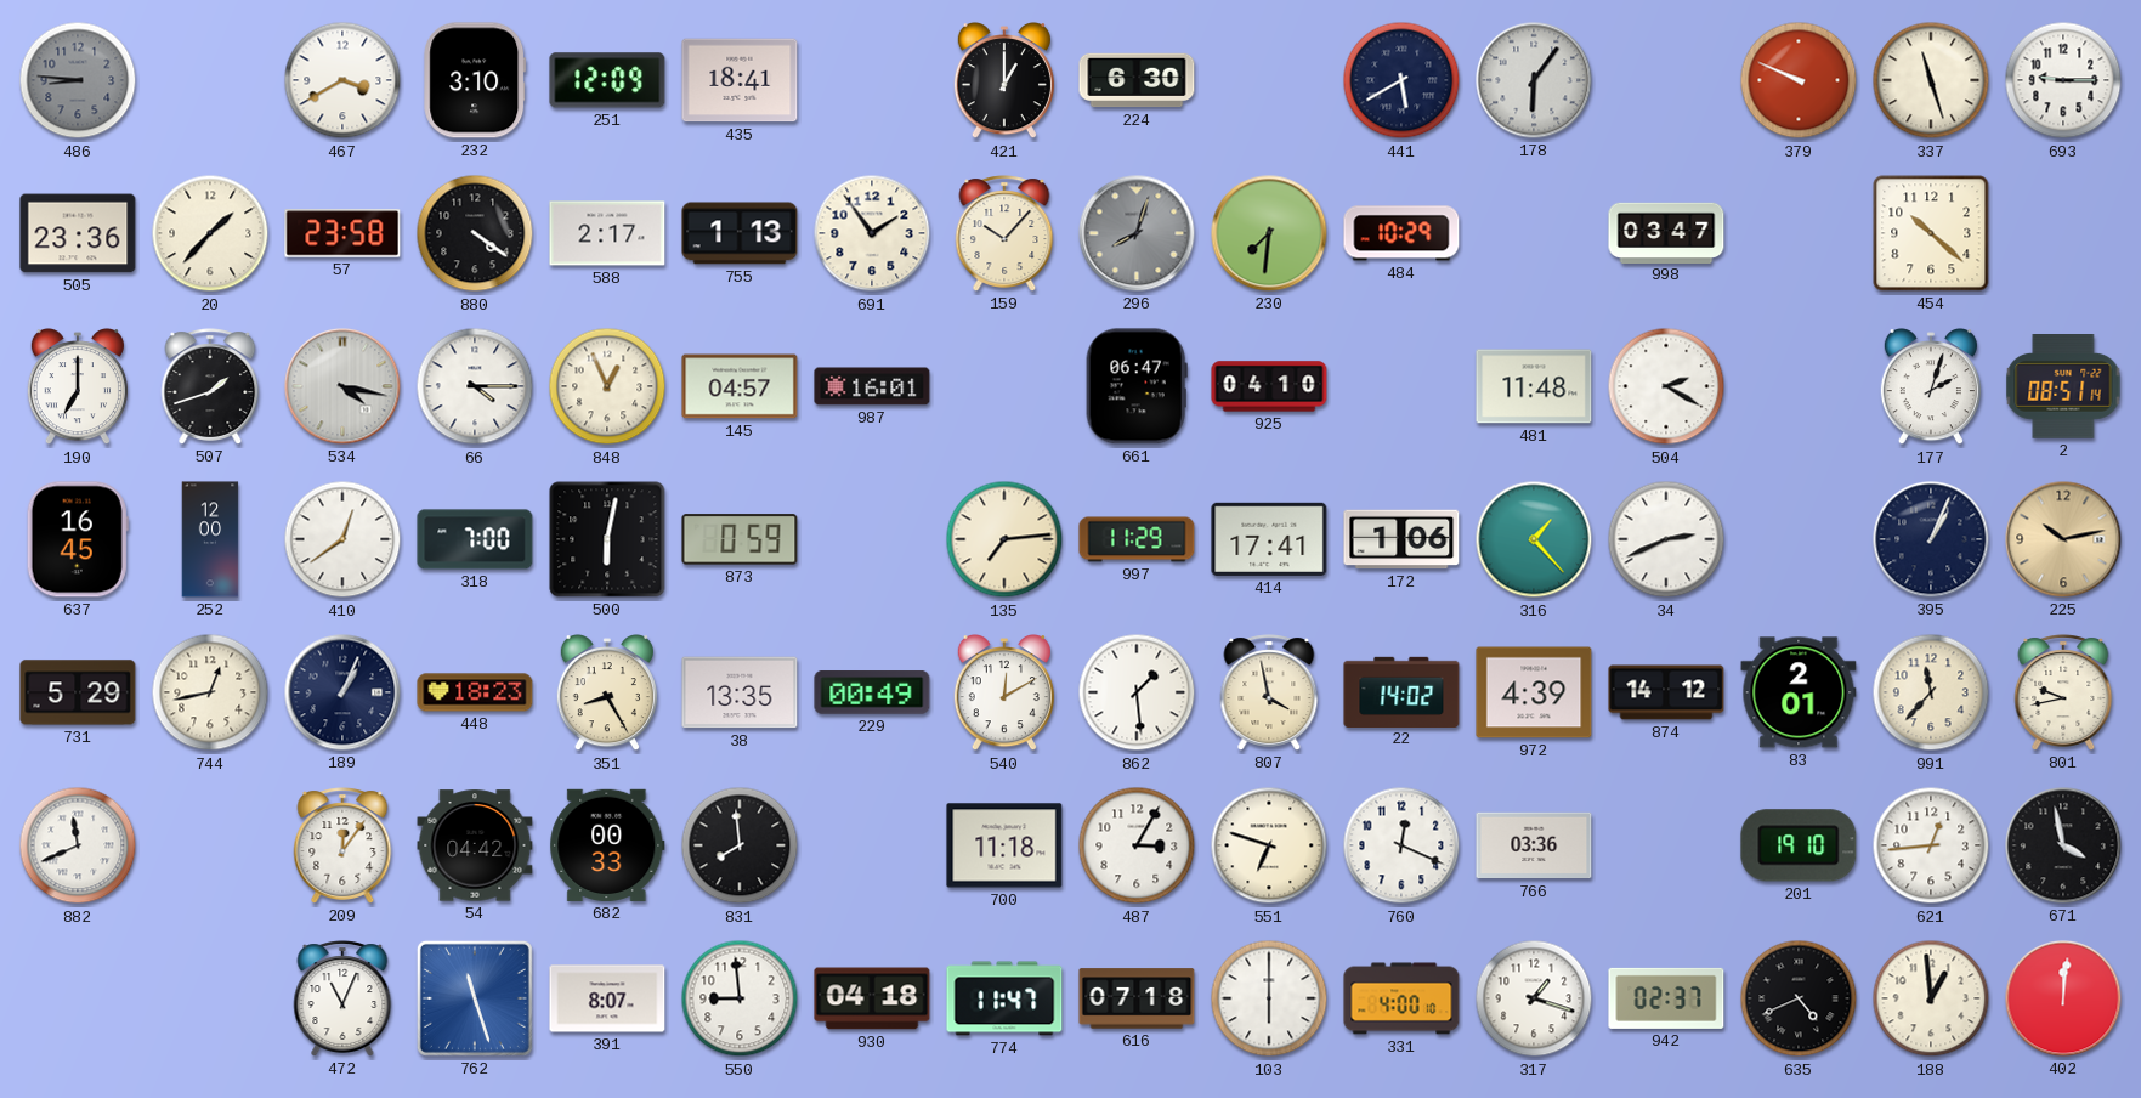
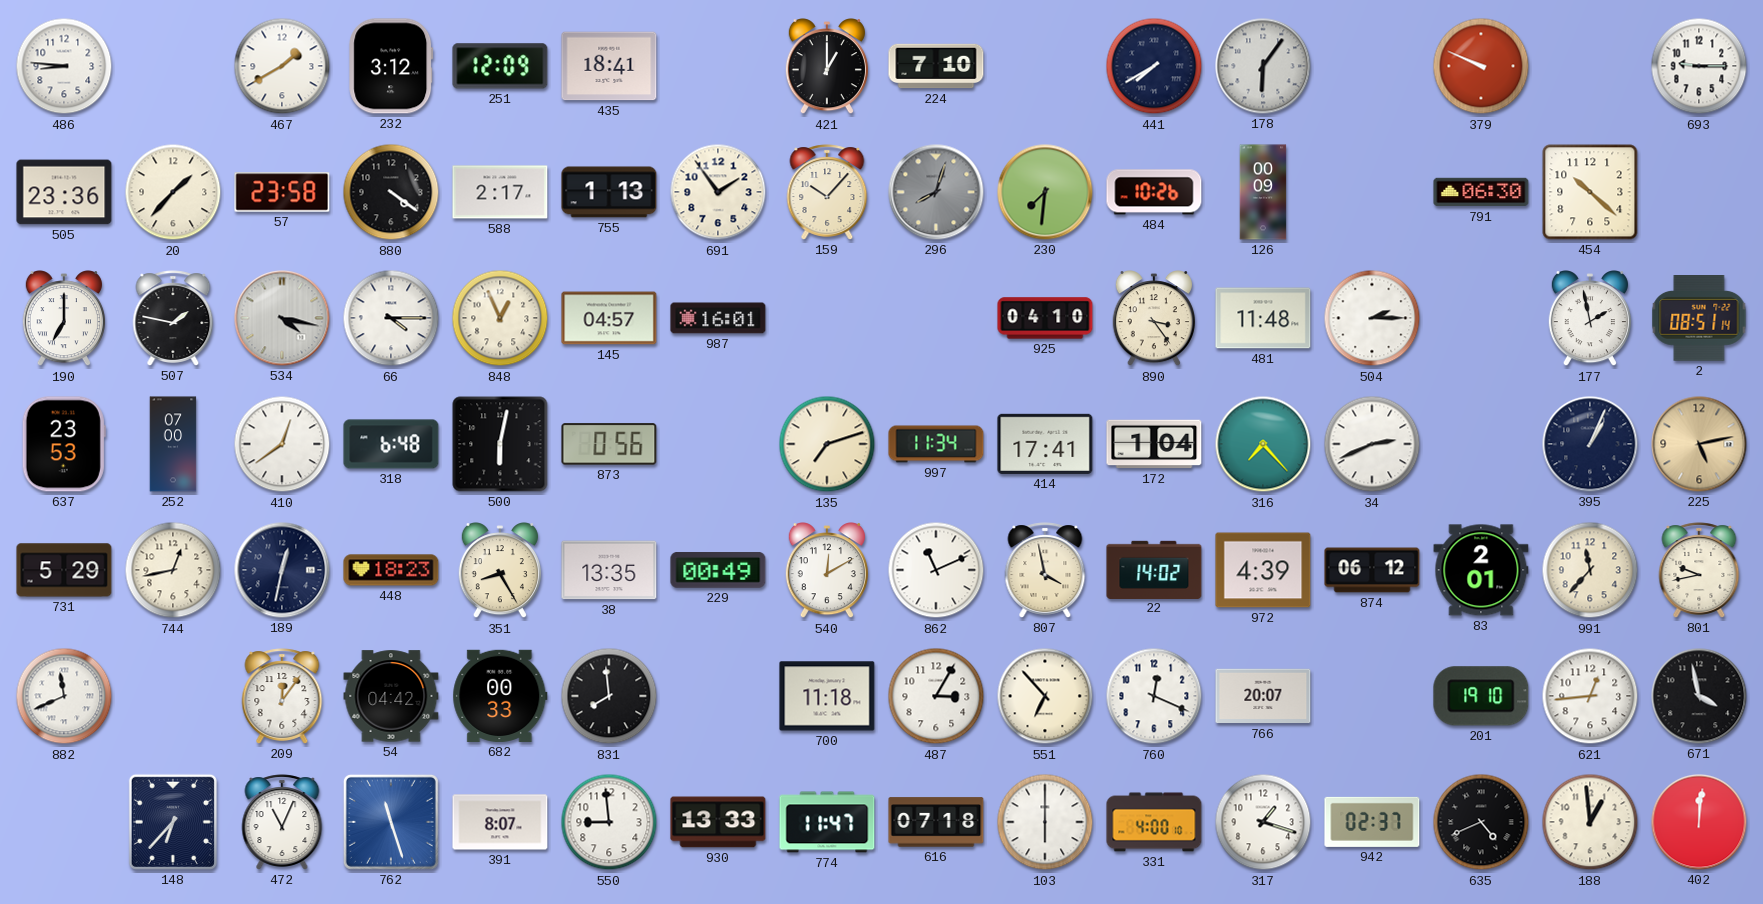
486 dial: grey -> white
467: 3:40 -> 1:40
232: 3:10 -> 3:12
224: 6:30 -> 7:10
441: 5:40 -> 7:40
337: 11:27 -> none
484: 10:29 -> 10:26
126: none -> 00:09
998: 03:47 -> none
791: none -> 06:30
507: 1:42 -> 1:47
661: 06:47 -> none
890: none -> 3:24
504: 2:20 -> 2:15
177: 2:03 -> 1:58
637: 16:45 -> 23:53
252: 12:00 -> 07:00
318: 7:00 -> 6:48
873: 0:59 -> 0:56
135: 7:14 -> 7:12
997: 11:29 -> 11:34
172: 1:06 -> 1:04
316: 1:23 -> 7:23
225: 10:13 -> 5:13
189: 1:04 -> 12:32
862: 1:29 -> 11:11
874: 14:12 -> 06:12
551: 6:48 -> 6:53
766: 03:36 -> 20:07
148: none -> 6:37
930: 04:18 -> 13:33
